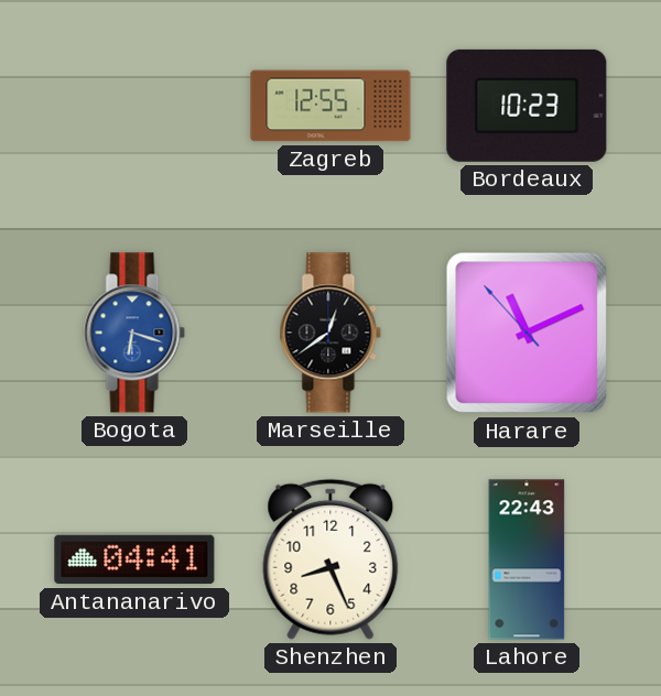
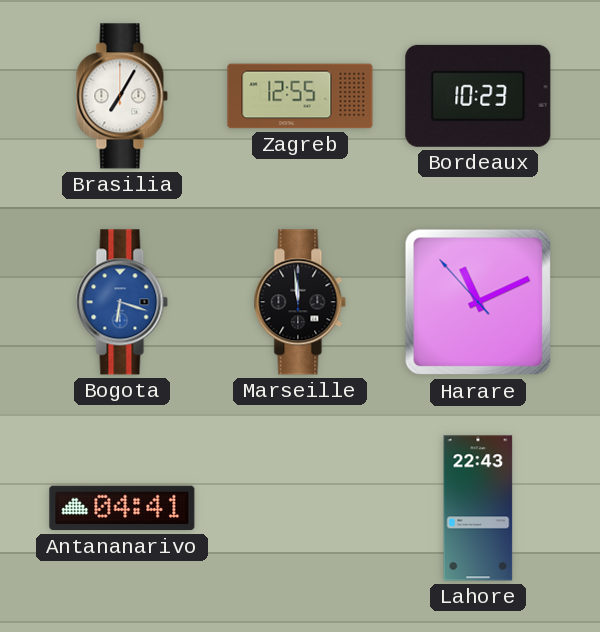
Brasilia: none -> 7:05
Marseille: 12:39 -> 11:59
Shenzhen: 8:26 -> none
